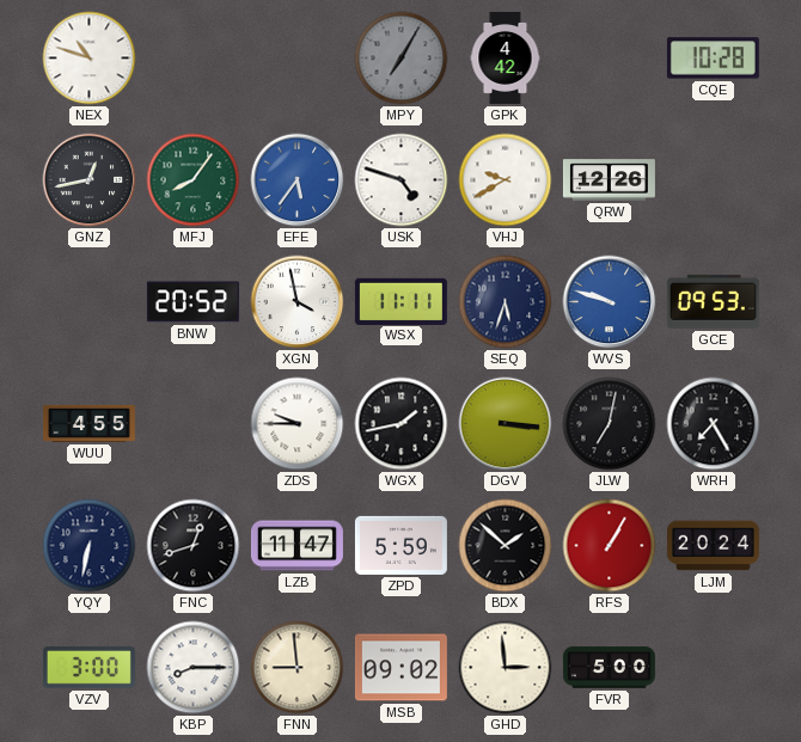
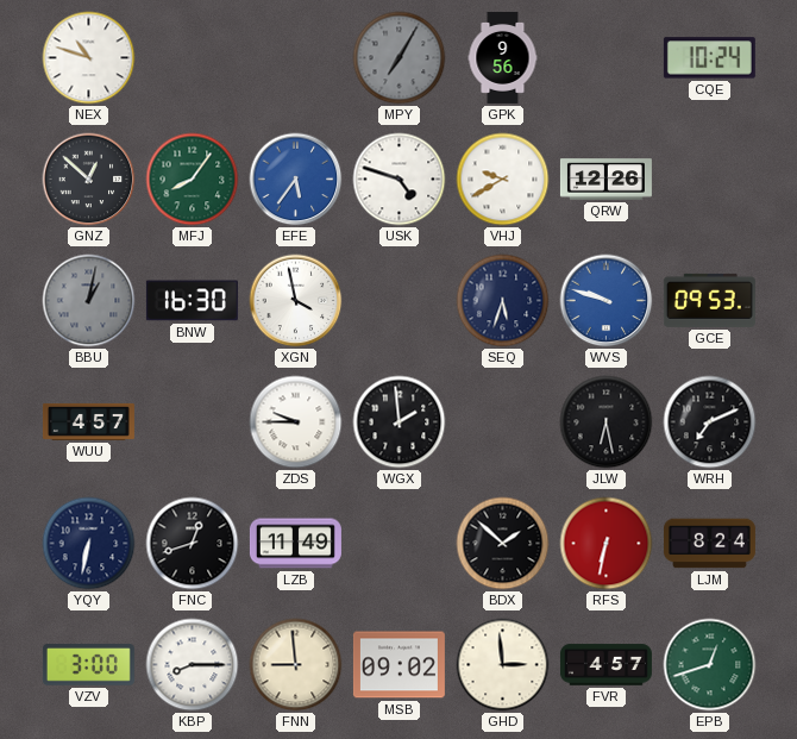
GPK: 4:42 -> 9:56
CQE: 10:28 -> 10:24
GNZ: 12:43 -> 12:52
BBU: none -> 1:02
BNW: 20:52 -> 16:30
WSX: 11:11 -> none
WUU: 4:55 -> 4:57
WGX: 1:43 -> 1:59
DGV: 3:16 -> none
JLW: 7:02 -> 6:28
WRH: 7:25 -> 7:11
LZB: 11:47 -> 11:49
ZPD: 5:59 -> none
RFS: 1:05 -> 6:32
LJM: 20:24 -> 8:24
FVR: 5:00 -> 4:57
EPB: none -> 12:42
